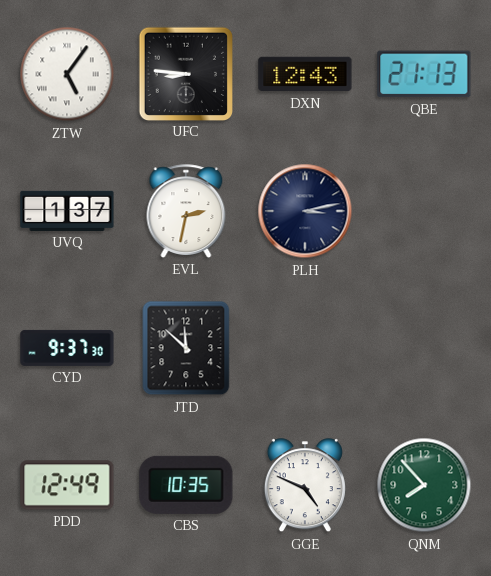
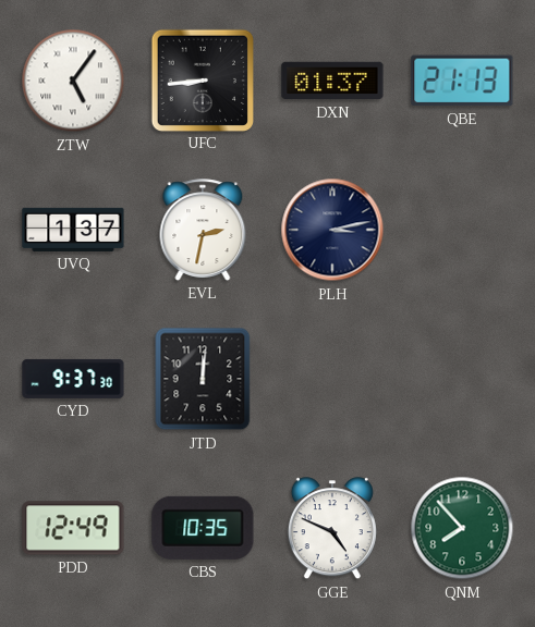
UFC: 8:46 -> 8:44
DXN: 12:43 -> 01:37
JTD: 11:52 -> 12:01
